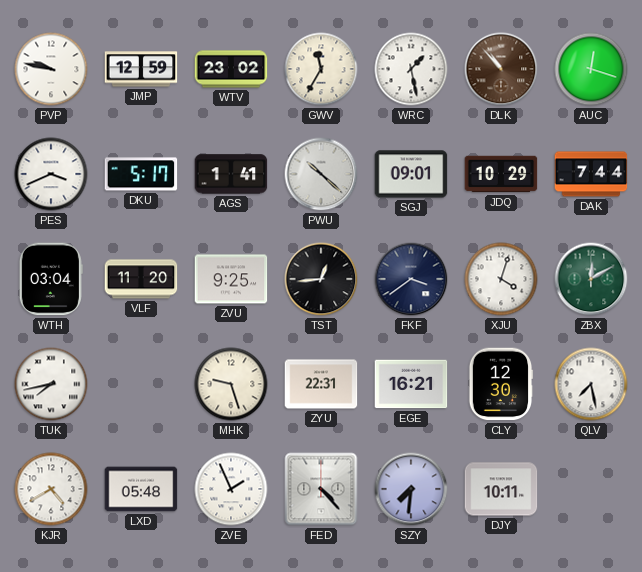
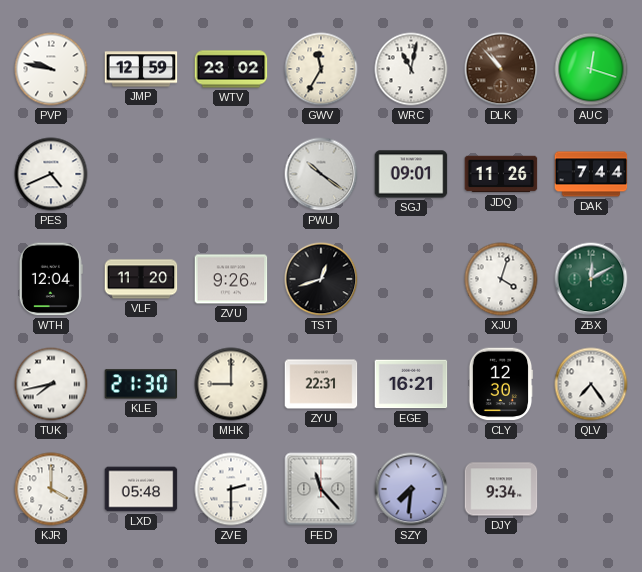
WRC: 1:28 -> 11:02
PES: 3:41 -> 4:41
DKU: 5:17 -> none
AGS: 1:41 -> none
PWU: 10:22 -> 10:21
JDQ: 10:29 -> 11:26
WTH: 03:04 -> 12:04
ZVU: 9:25 -> 9:26
TST: 12:44 -> 12:42
FKF: 3:39 -> none
KLE: none -> 21:30
MHK: 9:27 -> 9:00
QLV: 7:28 -> 7:24
KJR: 4:40 -> 4:00
ZVE: 1:56 -> 2:30
FED: 4:23 -> 11:23
DJY: 10:11 -> 9:34
